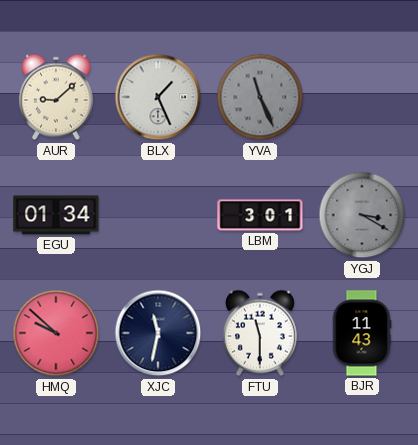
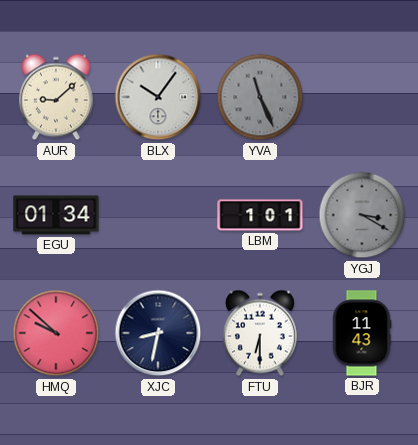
BLX: 1:26 -> 10:06
LBM: 3:01 -> 1:01
XJC: 11:32 -> 8:32
FTU: 11:30 -> 6:30
